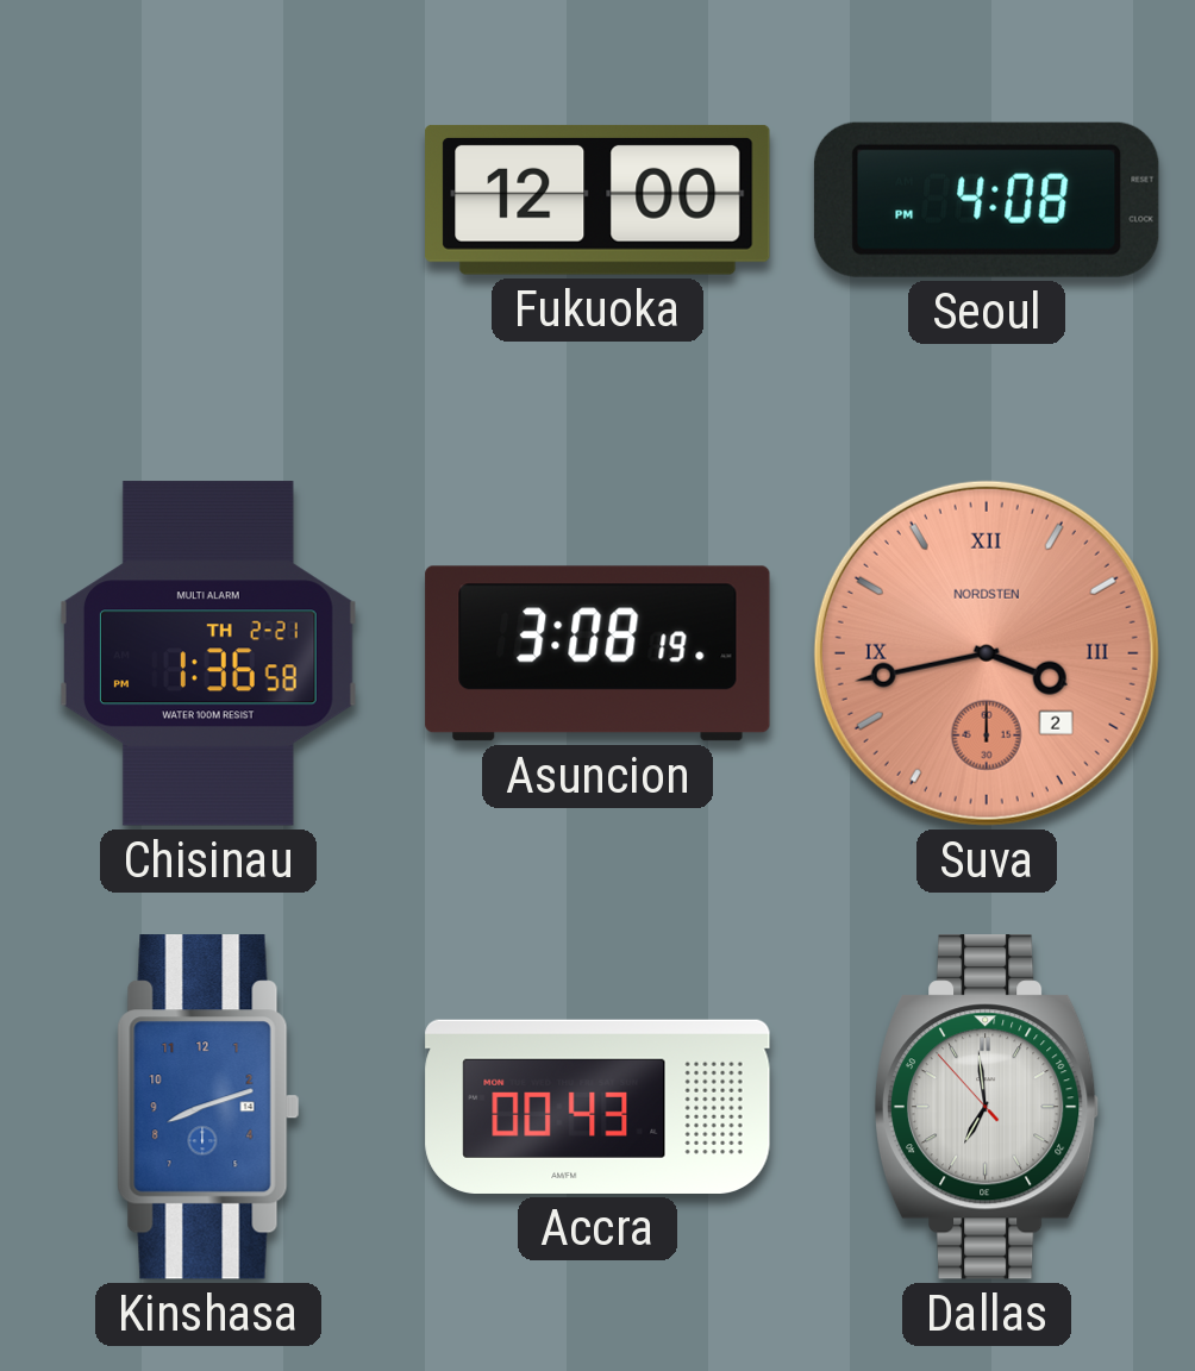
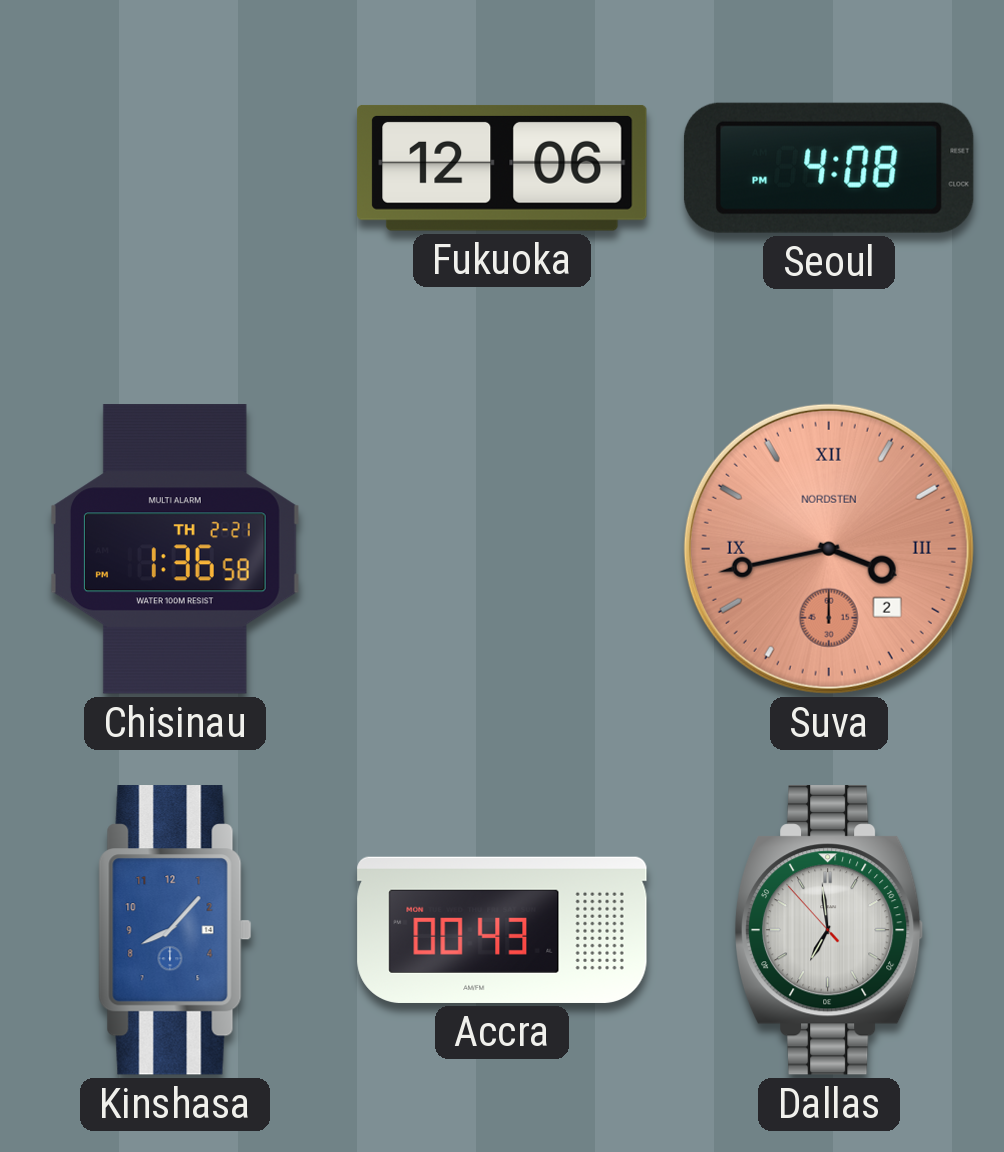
Fukuoka: 12:00 -> 12:06
Asuncion: 3:08 -> none
Kinshasa: 8:12 -> 8:07
